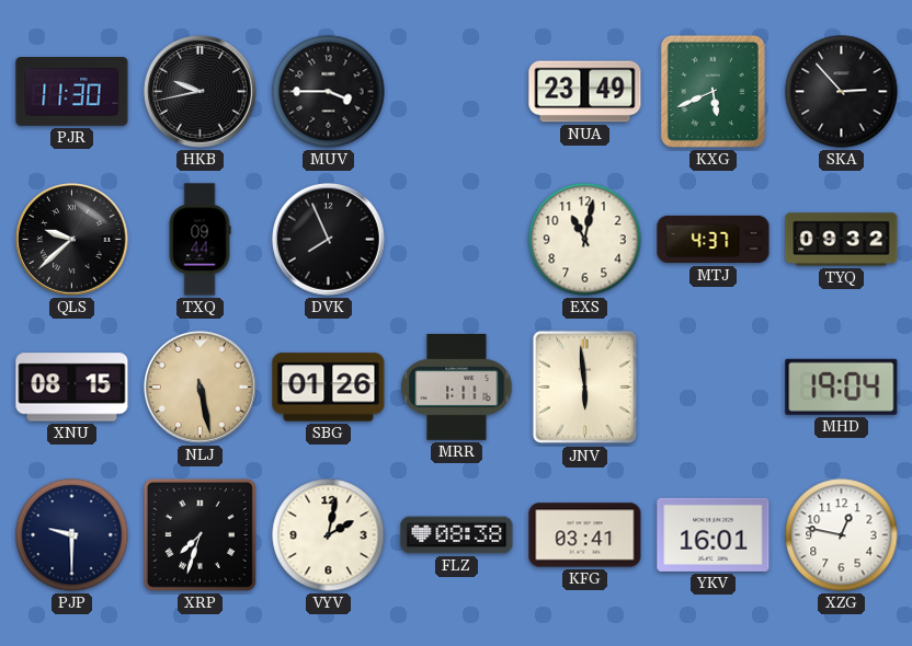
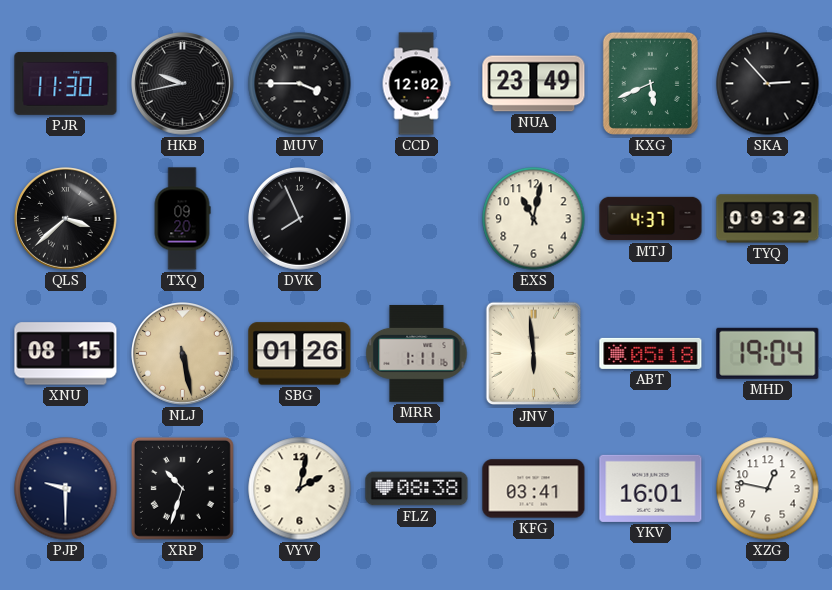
CCD: none -> 12:02
QLS: 9:38 -> 3:38
TXQ: 09:44 -> 09:20
ABT: none -> 05:18
XRP: 7:33 -> 10:33
